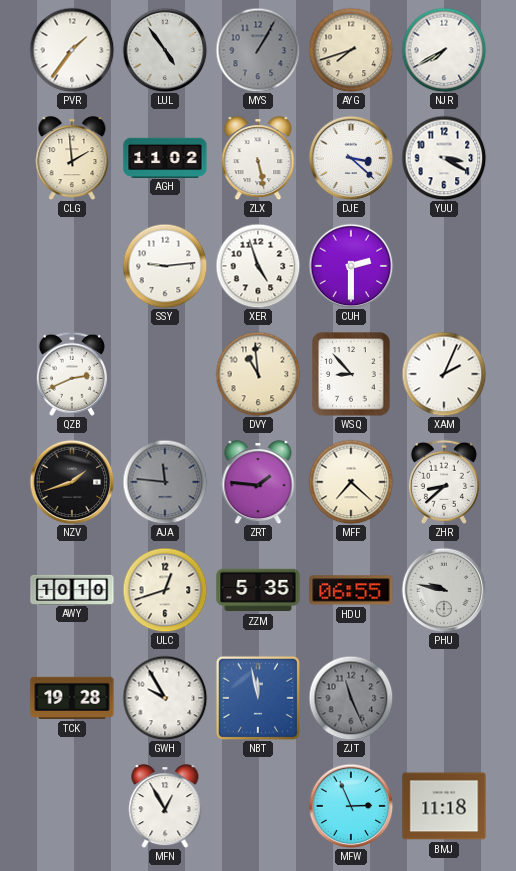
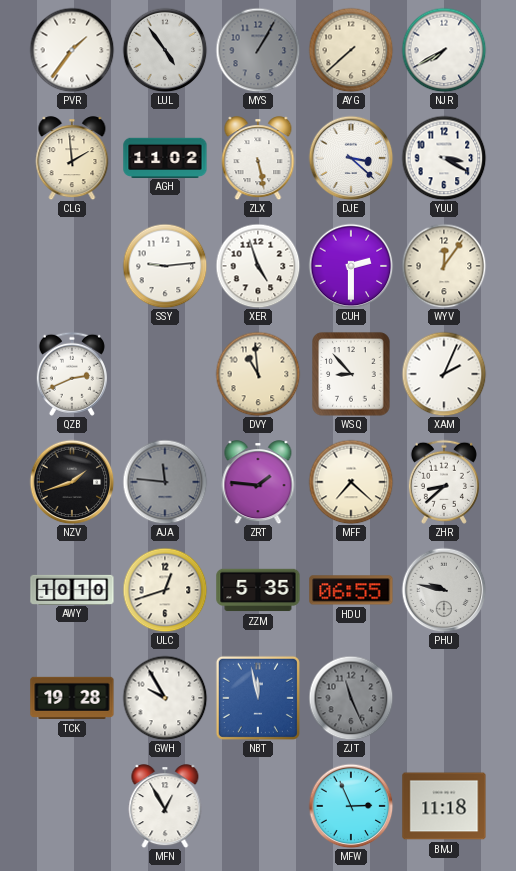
AYG: 7:42 -> 7:38
WYV: none -> 12:06
